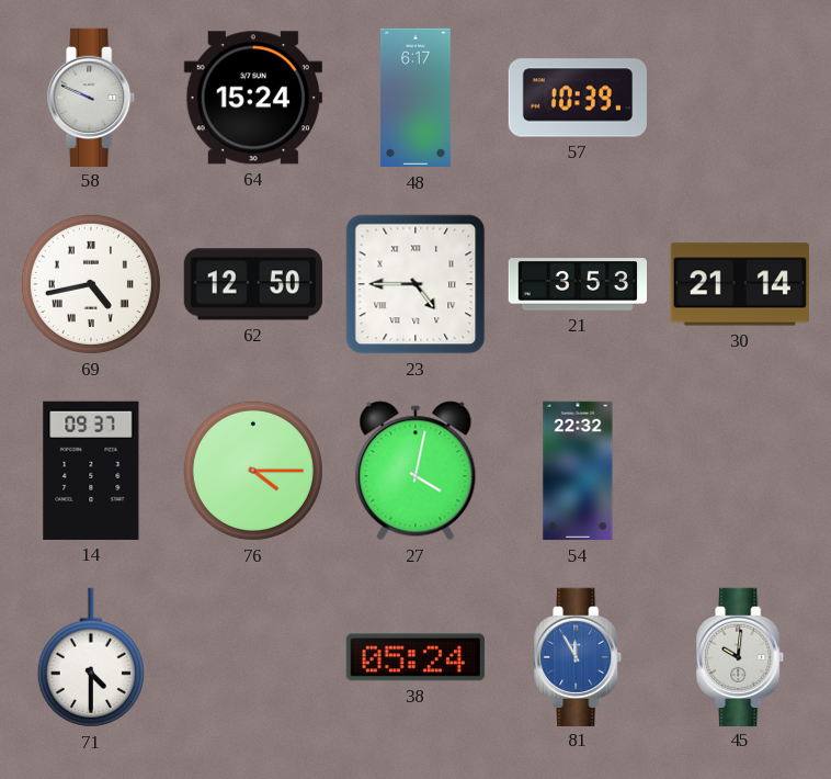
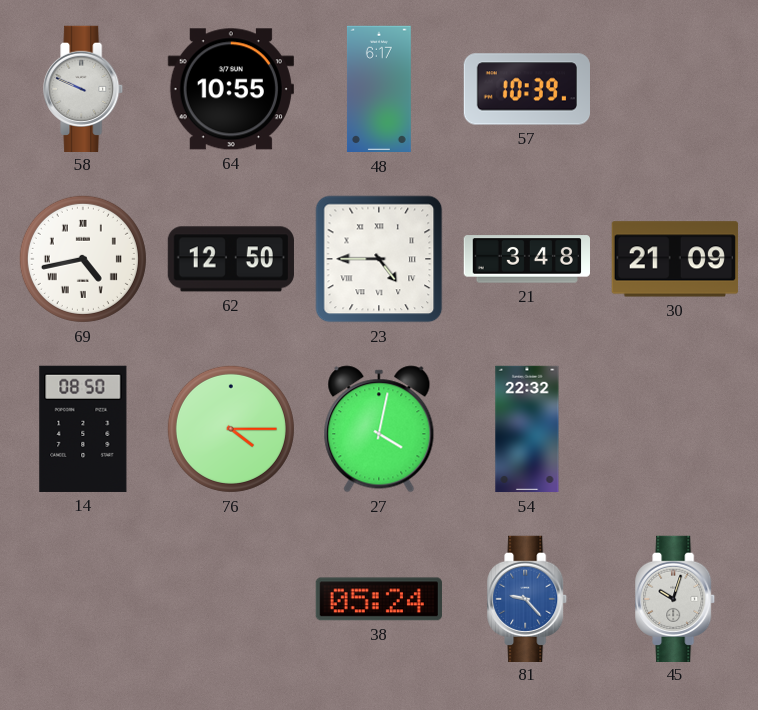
64: 15:24 -> 10:55
21: 3:53 -> 3:48
30: 21:14 -> 21:09
14: 09:37 -> 08:50
71: 4:30 -> none
81: 11:55 -> 9:23
45: 10:01 -> 10:03
